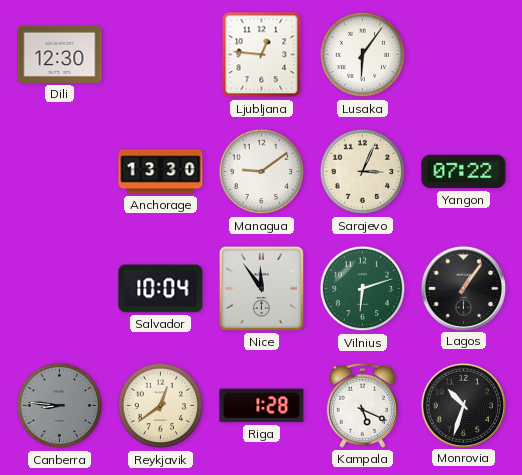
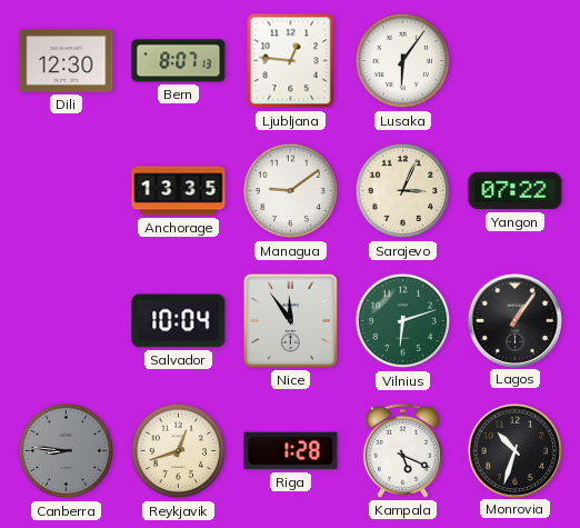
Bern: none -> 8:07
Anchorage: 13:30 -> 13:35
Reykjavik: 12:39 -> 12:42
